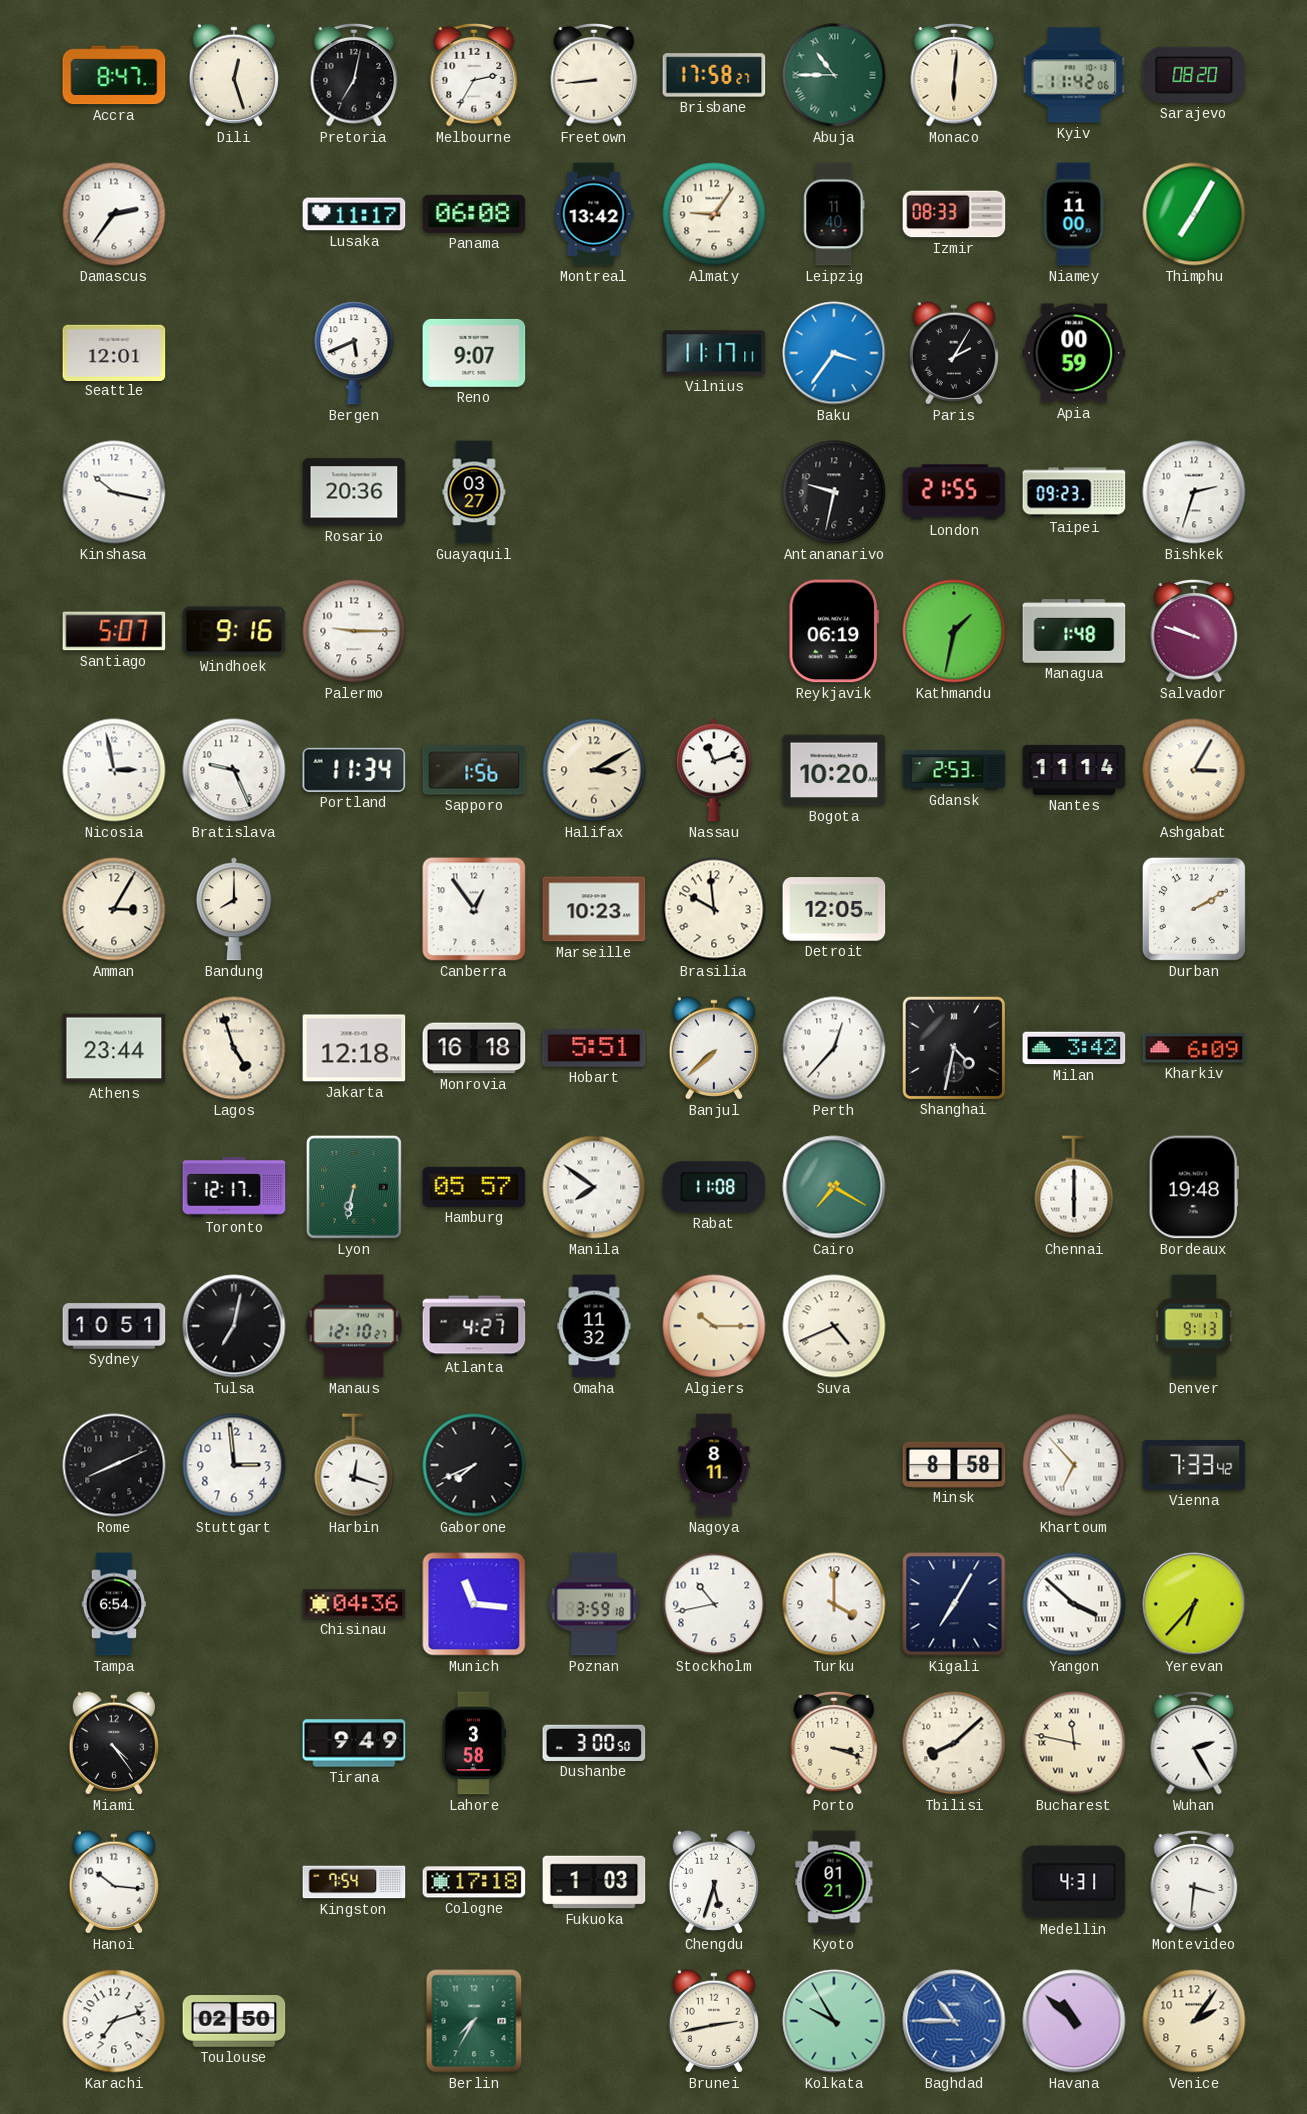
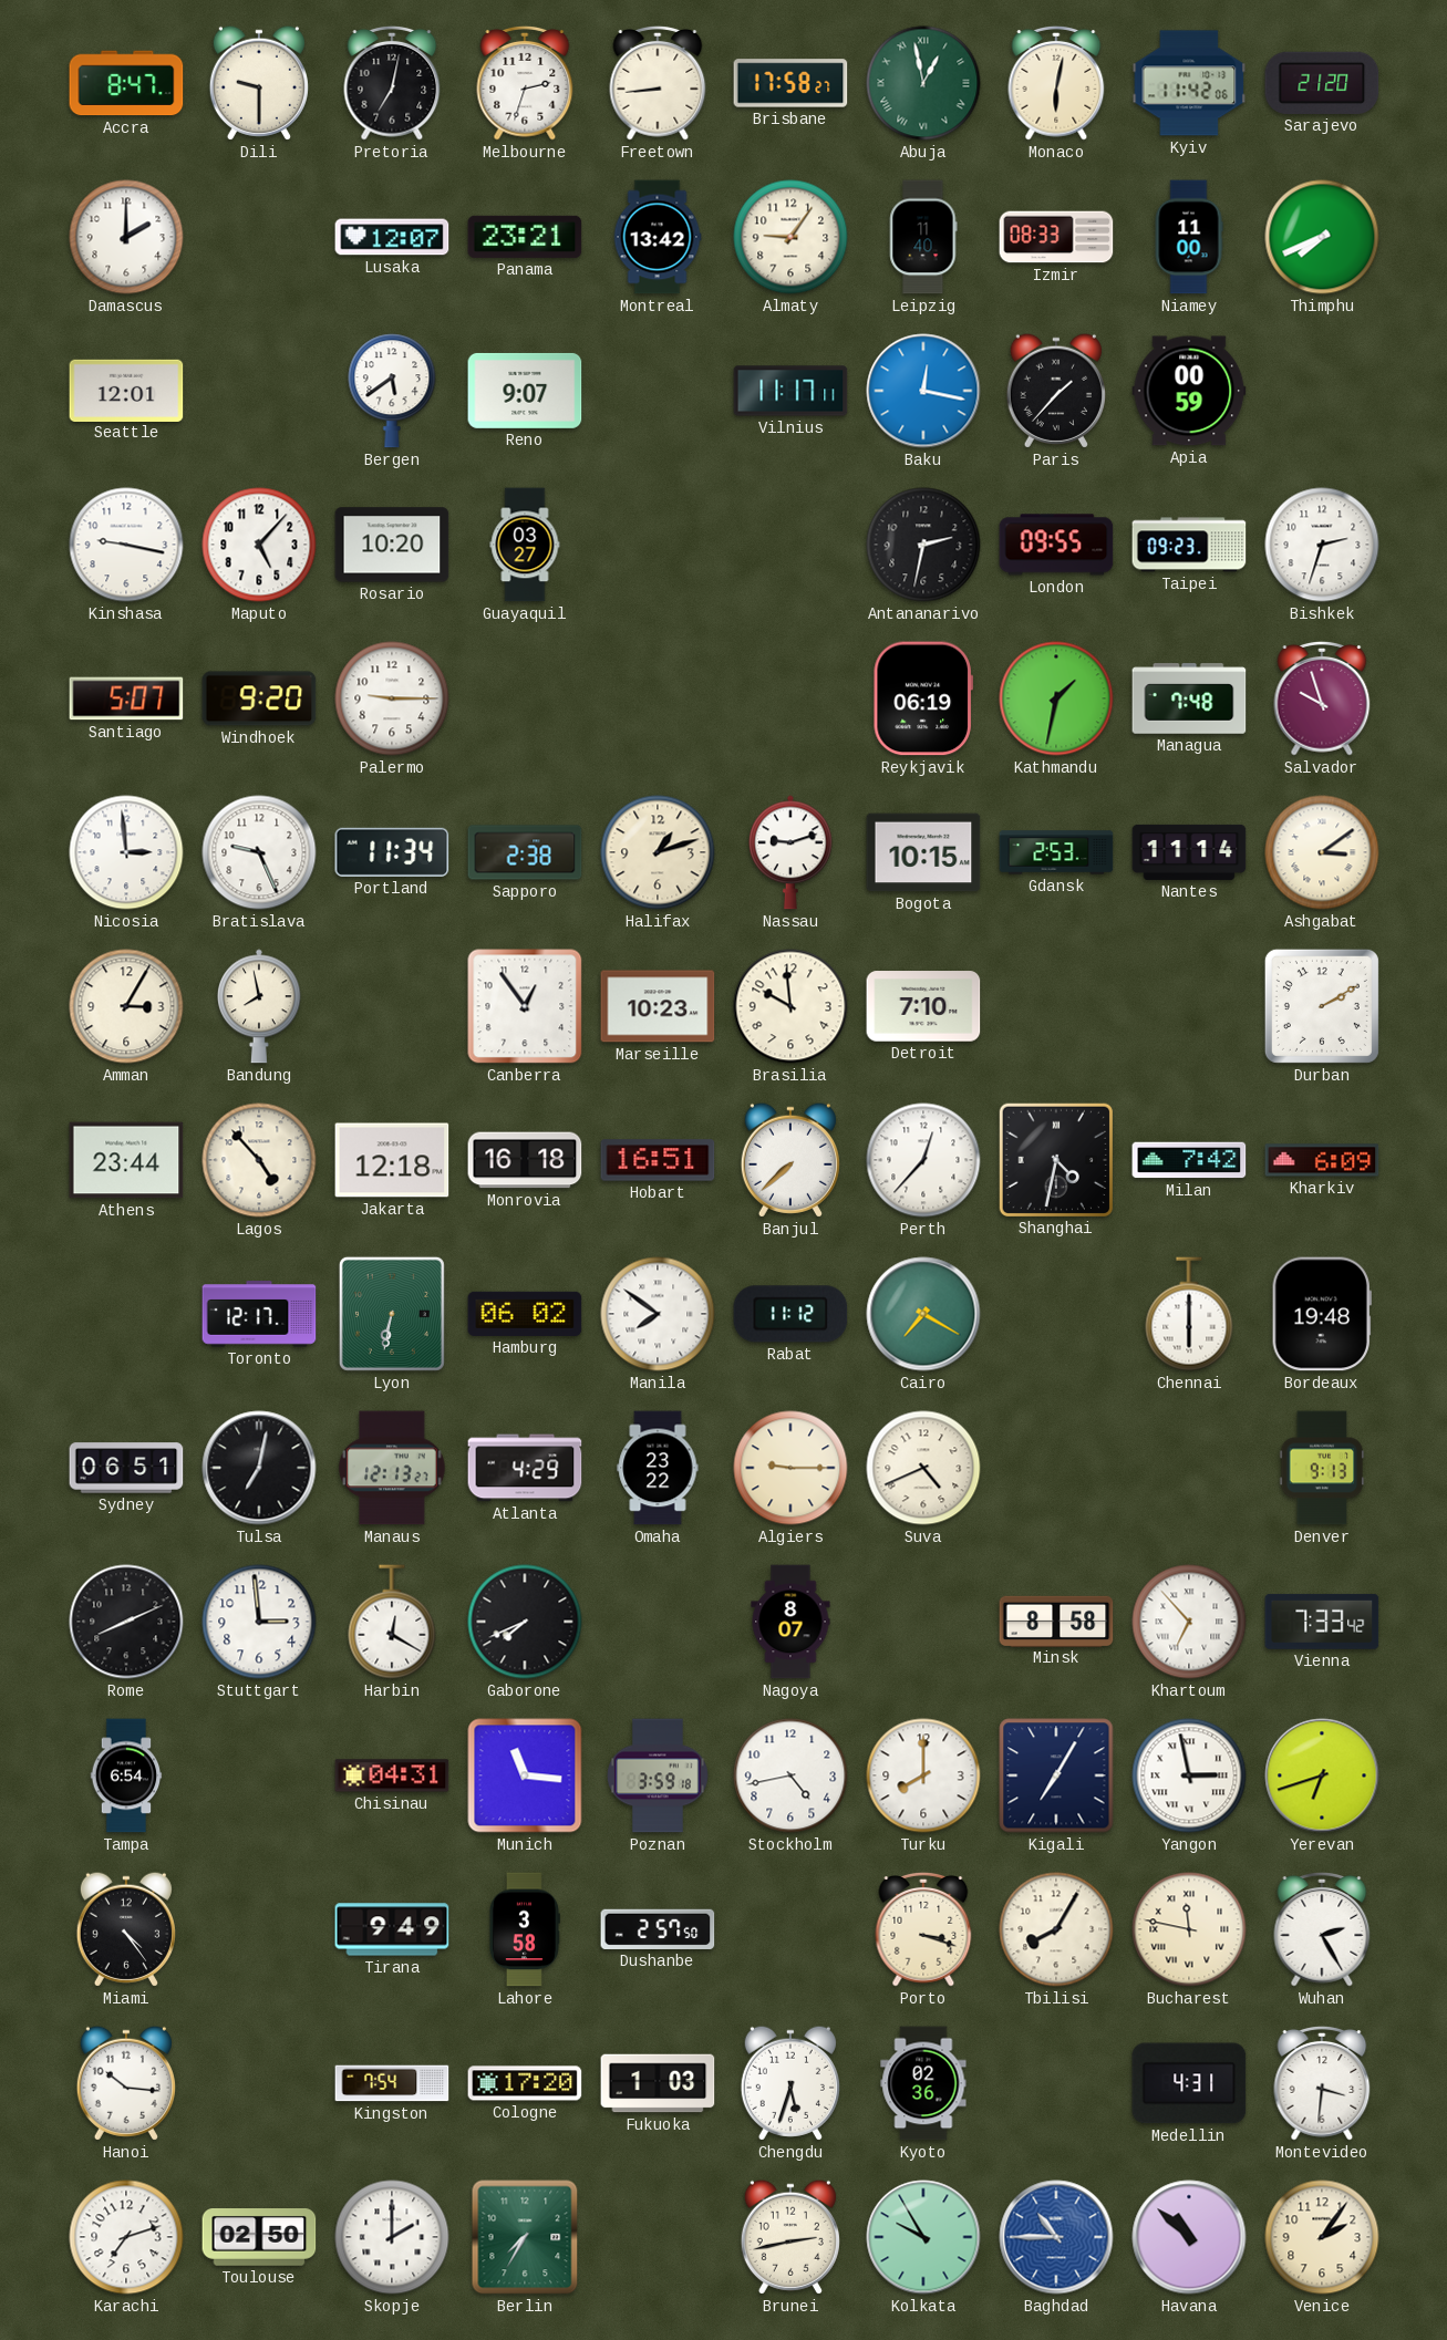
Dili: 12:27 -> 9:30
Melbourne: 2:35 -> 2:33
Abuja: 10:45 -> 12:58
Monaco: 6:01 -> 6:02
Sarajevo: 08:20 -> 21:20
Damascus: 2:36 -> 2:00
Lusaka: 11:17 -> 12:07
Panama: 06:08 -> 23:21
Thimphu: 7:05 -> 7:41
Bergen: 5:41 -> 5:39
Baku: 3:36 -> 12:17
Paris: 2:05 -> 1:37
Kinshasa: 10:17 -> 9:17
Maputo: none -> 5:07
Rosario: 20:36 -> 10:20
Antananarivo: 9:32 -> 2:32
London: 21:55 -> 09:55
Windhoek: 9:16 -> 9:20
Managua: 1:48 -> 7:48
Salvador: 9:48 -> 9:57
Nicosia: 2:58 -> 2:59
Sapporo: 1:56 -> 2:38
Halifax: 3:10 -> 1:12
Nassau: 11:12 -> 9:12
Bogota: 10:20 -> 10:15
Ashgabat: 3:05 -> 3:09
Bandung: 8:00 -> 7:58
Detroit: 12:05 -> 7:10
Lagos: 4:57 -> 4:53
Hobart: 5:51 -> 16:51
Milan: 3:42 -> 7:42
Hamburg: 05:57 -> 06:02
Rabat: 11:08 -> 11:12
Sydney: 10:51 -> 06:51
Manaus: 12:10 -> 12:13
Atlanta: 4:27 -> 4:29
Omaha: 11:32 -> 23:22
Algiers: 10:15 -> 9:15
Harbin: 12:18 -> 12:20
Nagoya: 8:11 -> 8:07
Chisinau: 04:36 -> 04:31
Stockholm: 10:43 -> 4:43
Turku: 4:00 -> 8:00
Yangon: 3:52 -> 2:58
Yerevan: 6:37 -> 6:42
Dushanbe: 3:00 -> 2:57
Tbilisi: 8:08 -> 8:05
Cologne: 17:18 -> 17:20
Kyoto: 01:21 -> 02:36
Skopje: none -> 2:00
